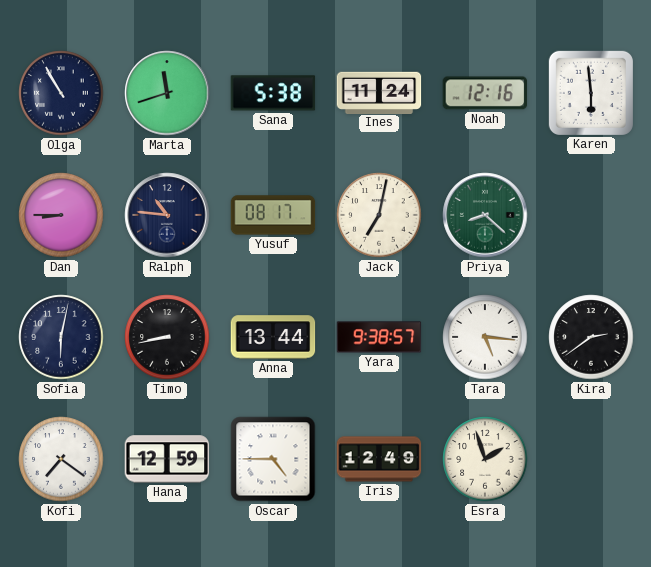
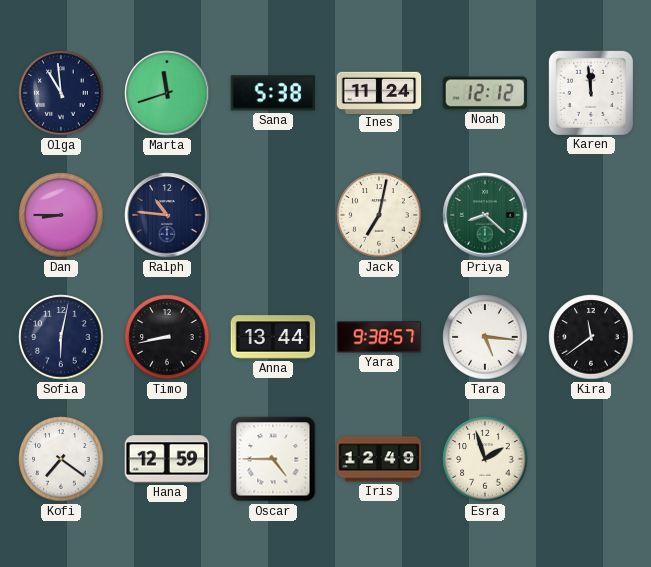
Olga: 10:55 -> 10:59
Noah: 12:16 -> 12:12
Karen: 5:59 -> 11:59
Yusuf: 08:17 -> none
Kira: 2:39 -> 11:39
